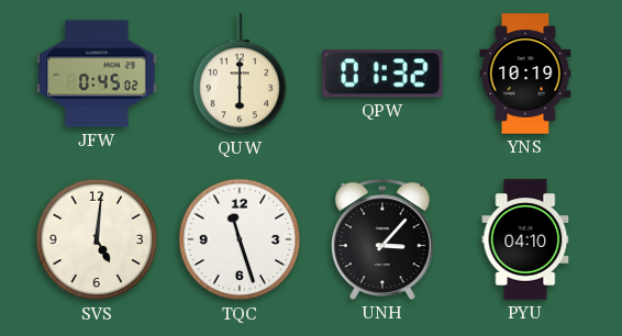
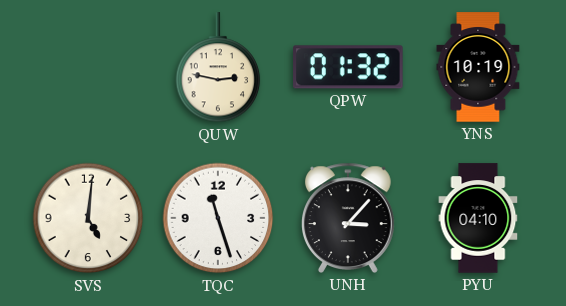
JFW: 0:45 -> none
QUW: 6:00 -> 2:47
